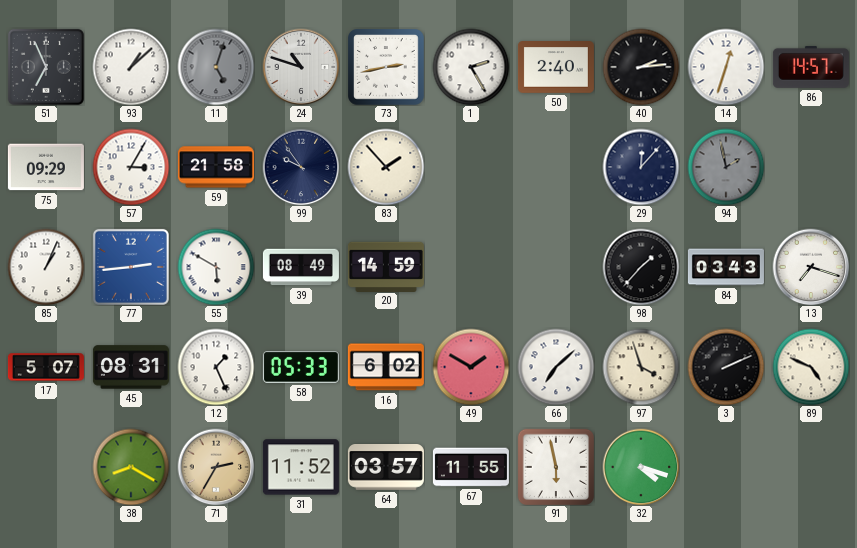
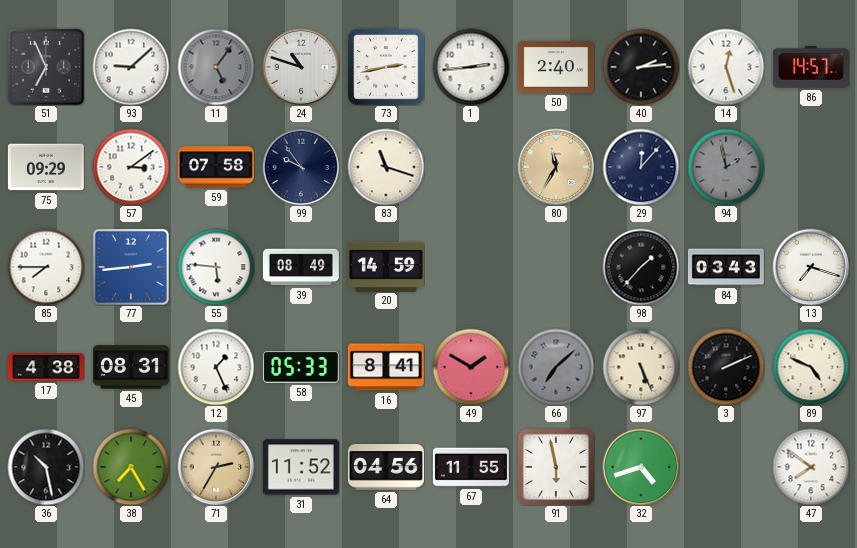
93: 1:08 -> 9:08
11: 5:03 -> 5:06
1: 2:25 -> 2:44
14: 12:33 -> 12:27
57: 3:05 -> 3:09
59: 21:58 -> 07:58
83: 1:53 -> 11:18
80: none -> 11:35
85: 1:04 -> 7:45
55: 5:50 -> 5:46
17: 5:07 -> 4:38
16: 6:02 -> 8:41
66 dial: white -> grey
97: 3:57 -> 5:26
36: none -> 10:28
38: 8:20 -> 7:25
64: 03:57 -> 04:56
32: 4:18 -> 4:42
47: none -> 7:51
